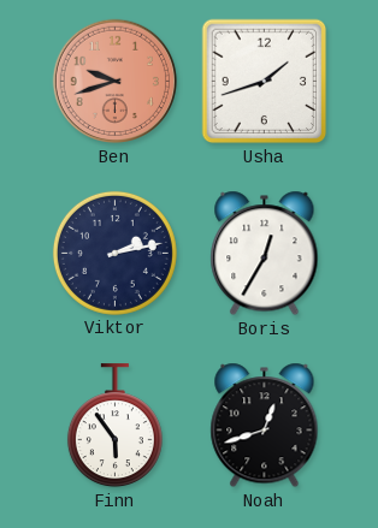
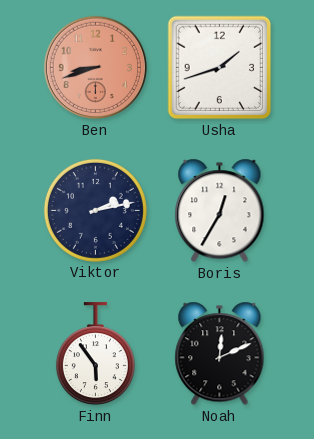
Ben: 9:42 -> 8:42
Noah: 12:42 -> 12:11
